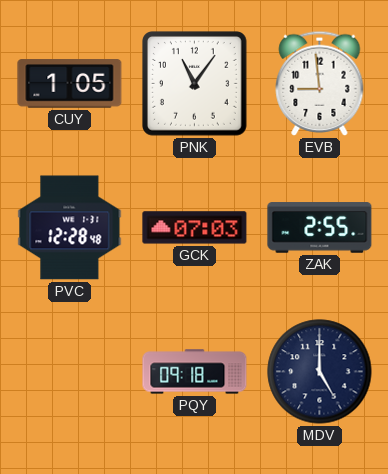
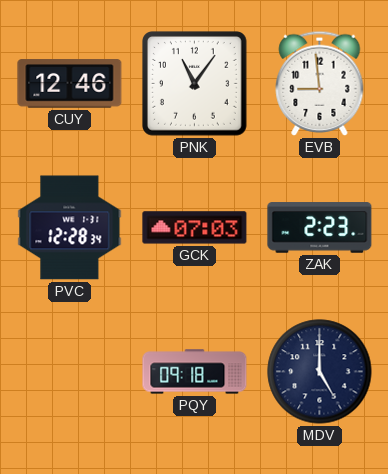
CUY: 1:05 -> 12:46
PVC: 12:28:48 -> 12:28:34
ZAK: 2:55 -> 2:23
